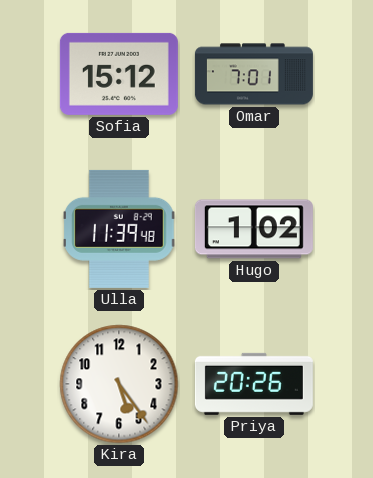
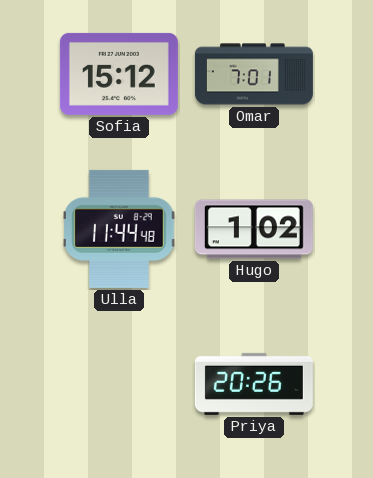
Ulla: 11:39 -> 11:44
Kira: 5:24 -> none
